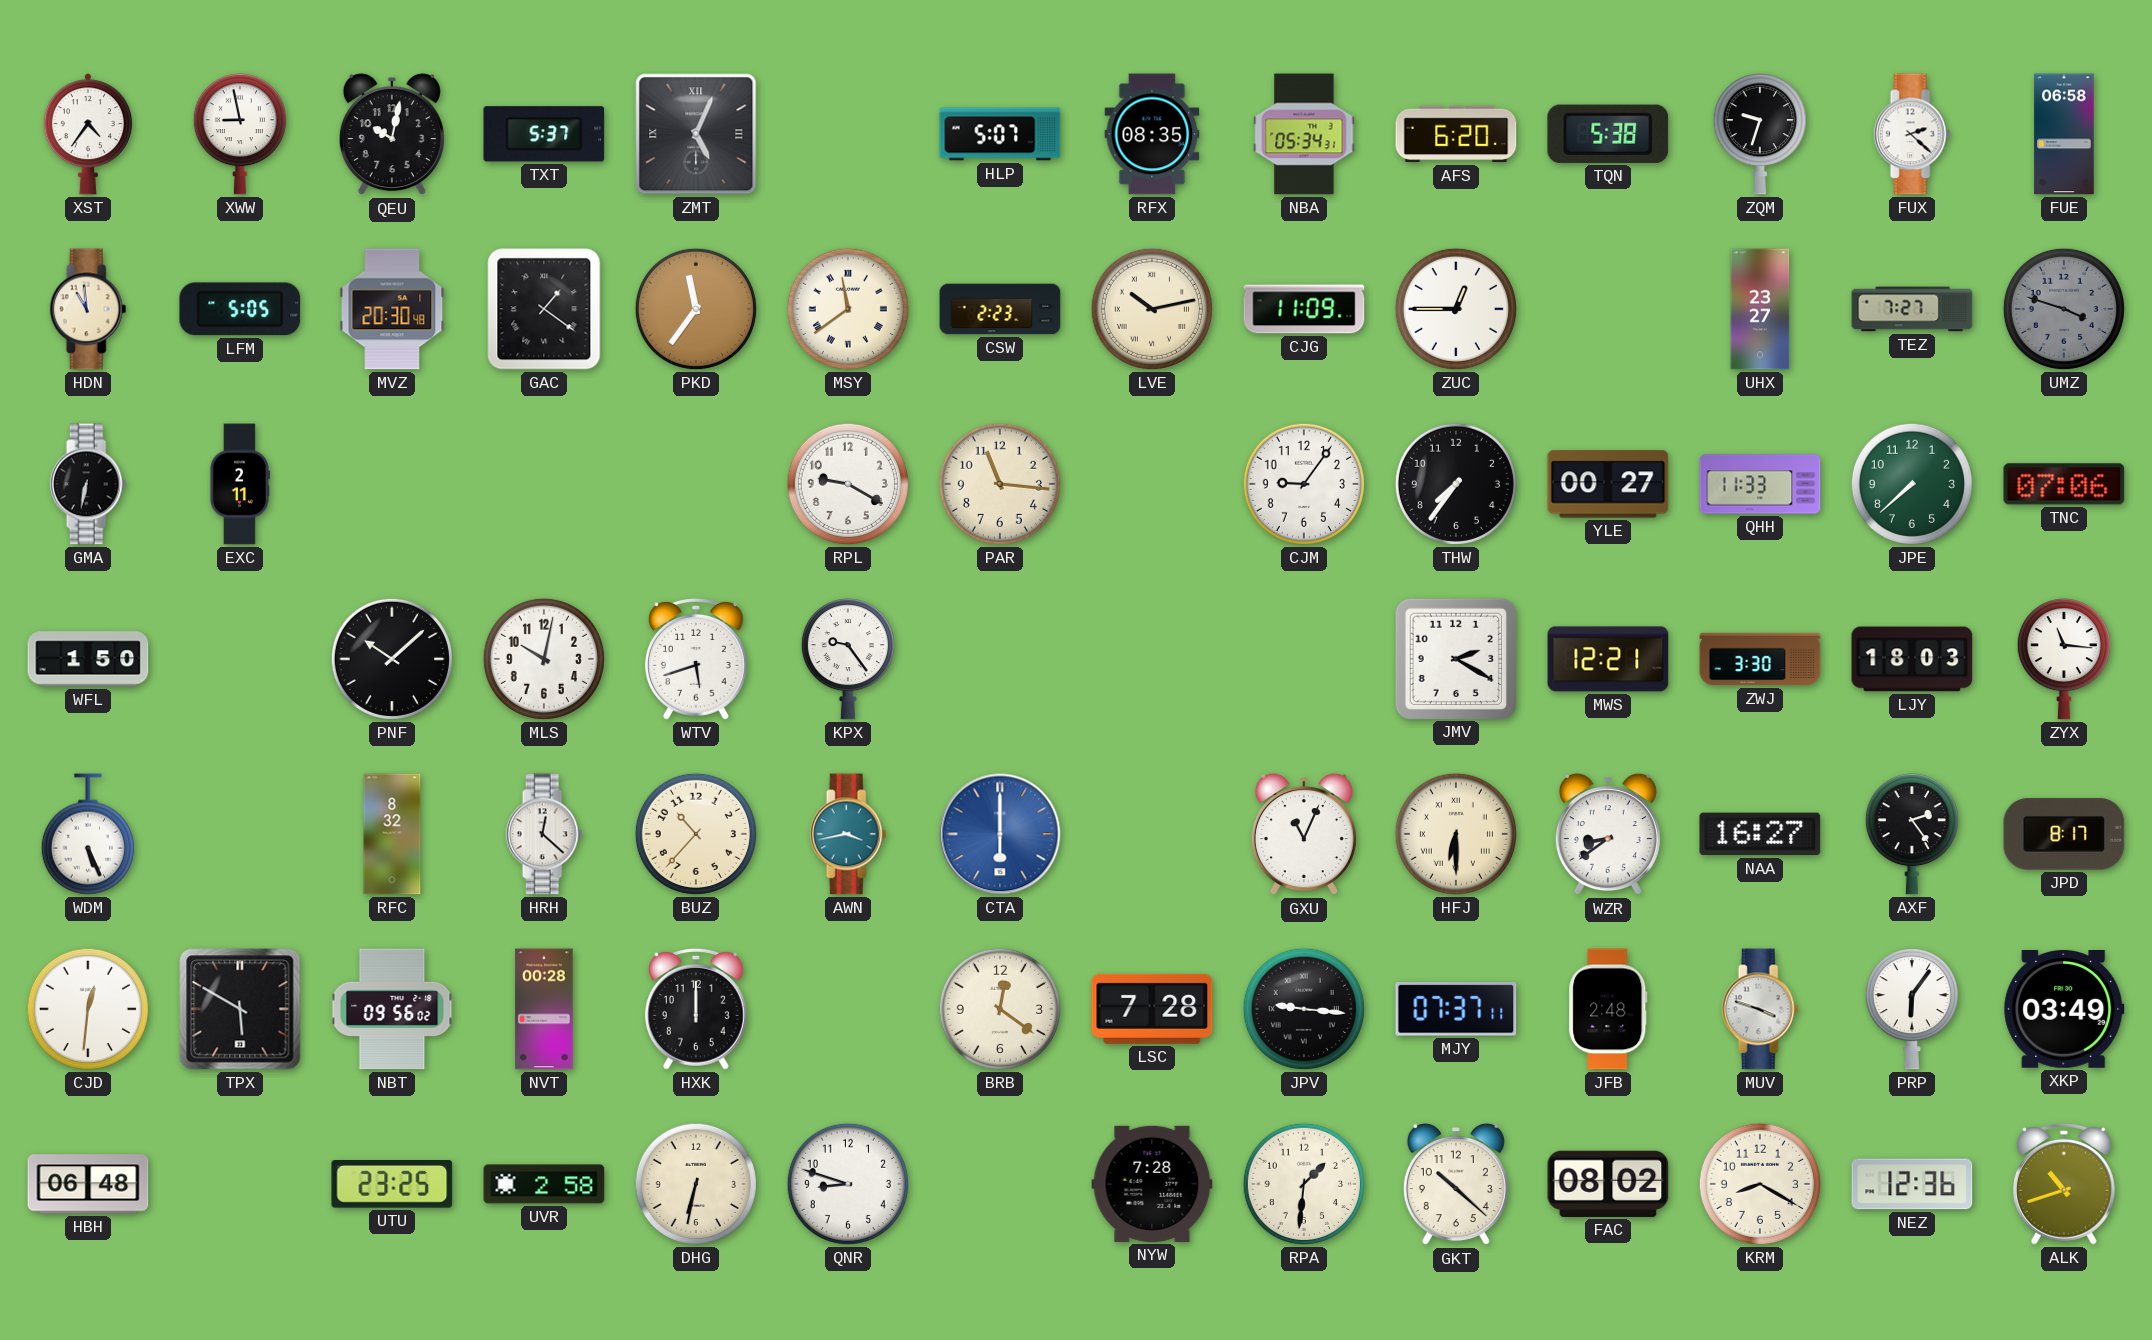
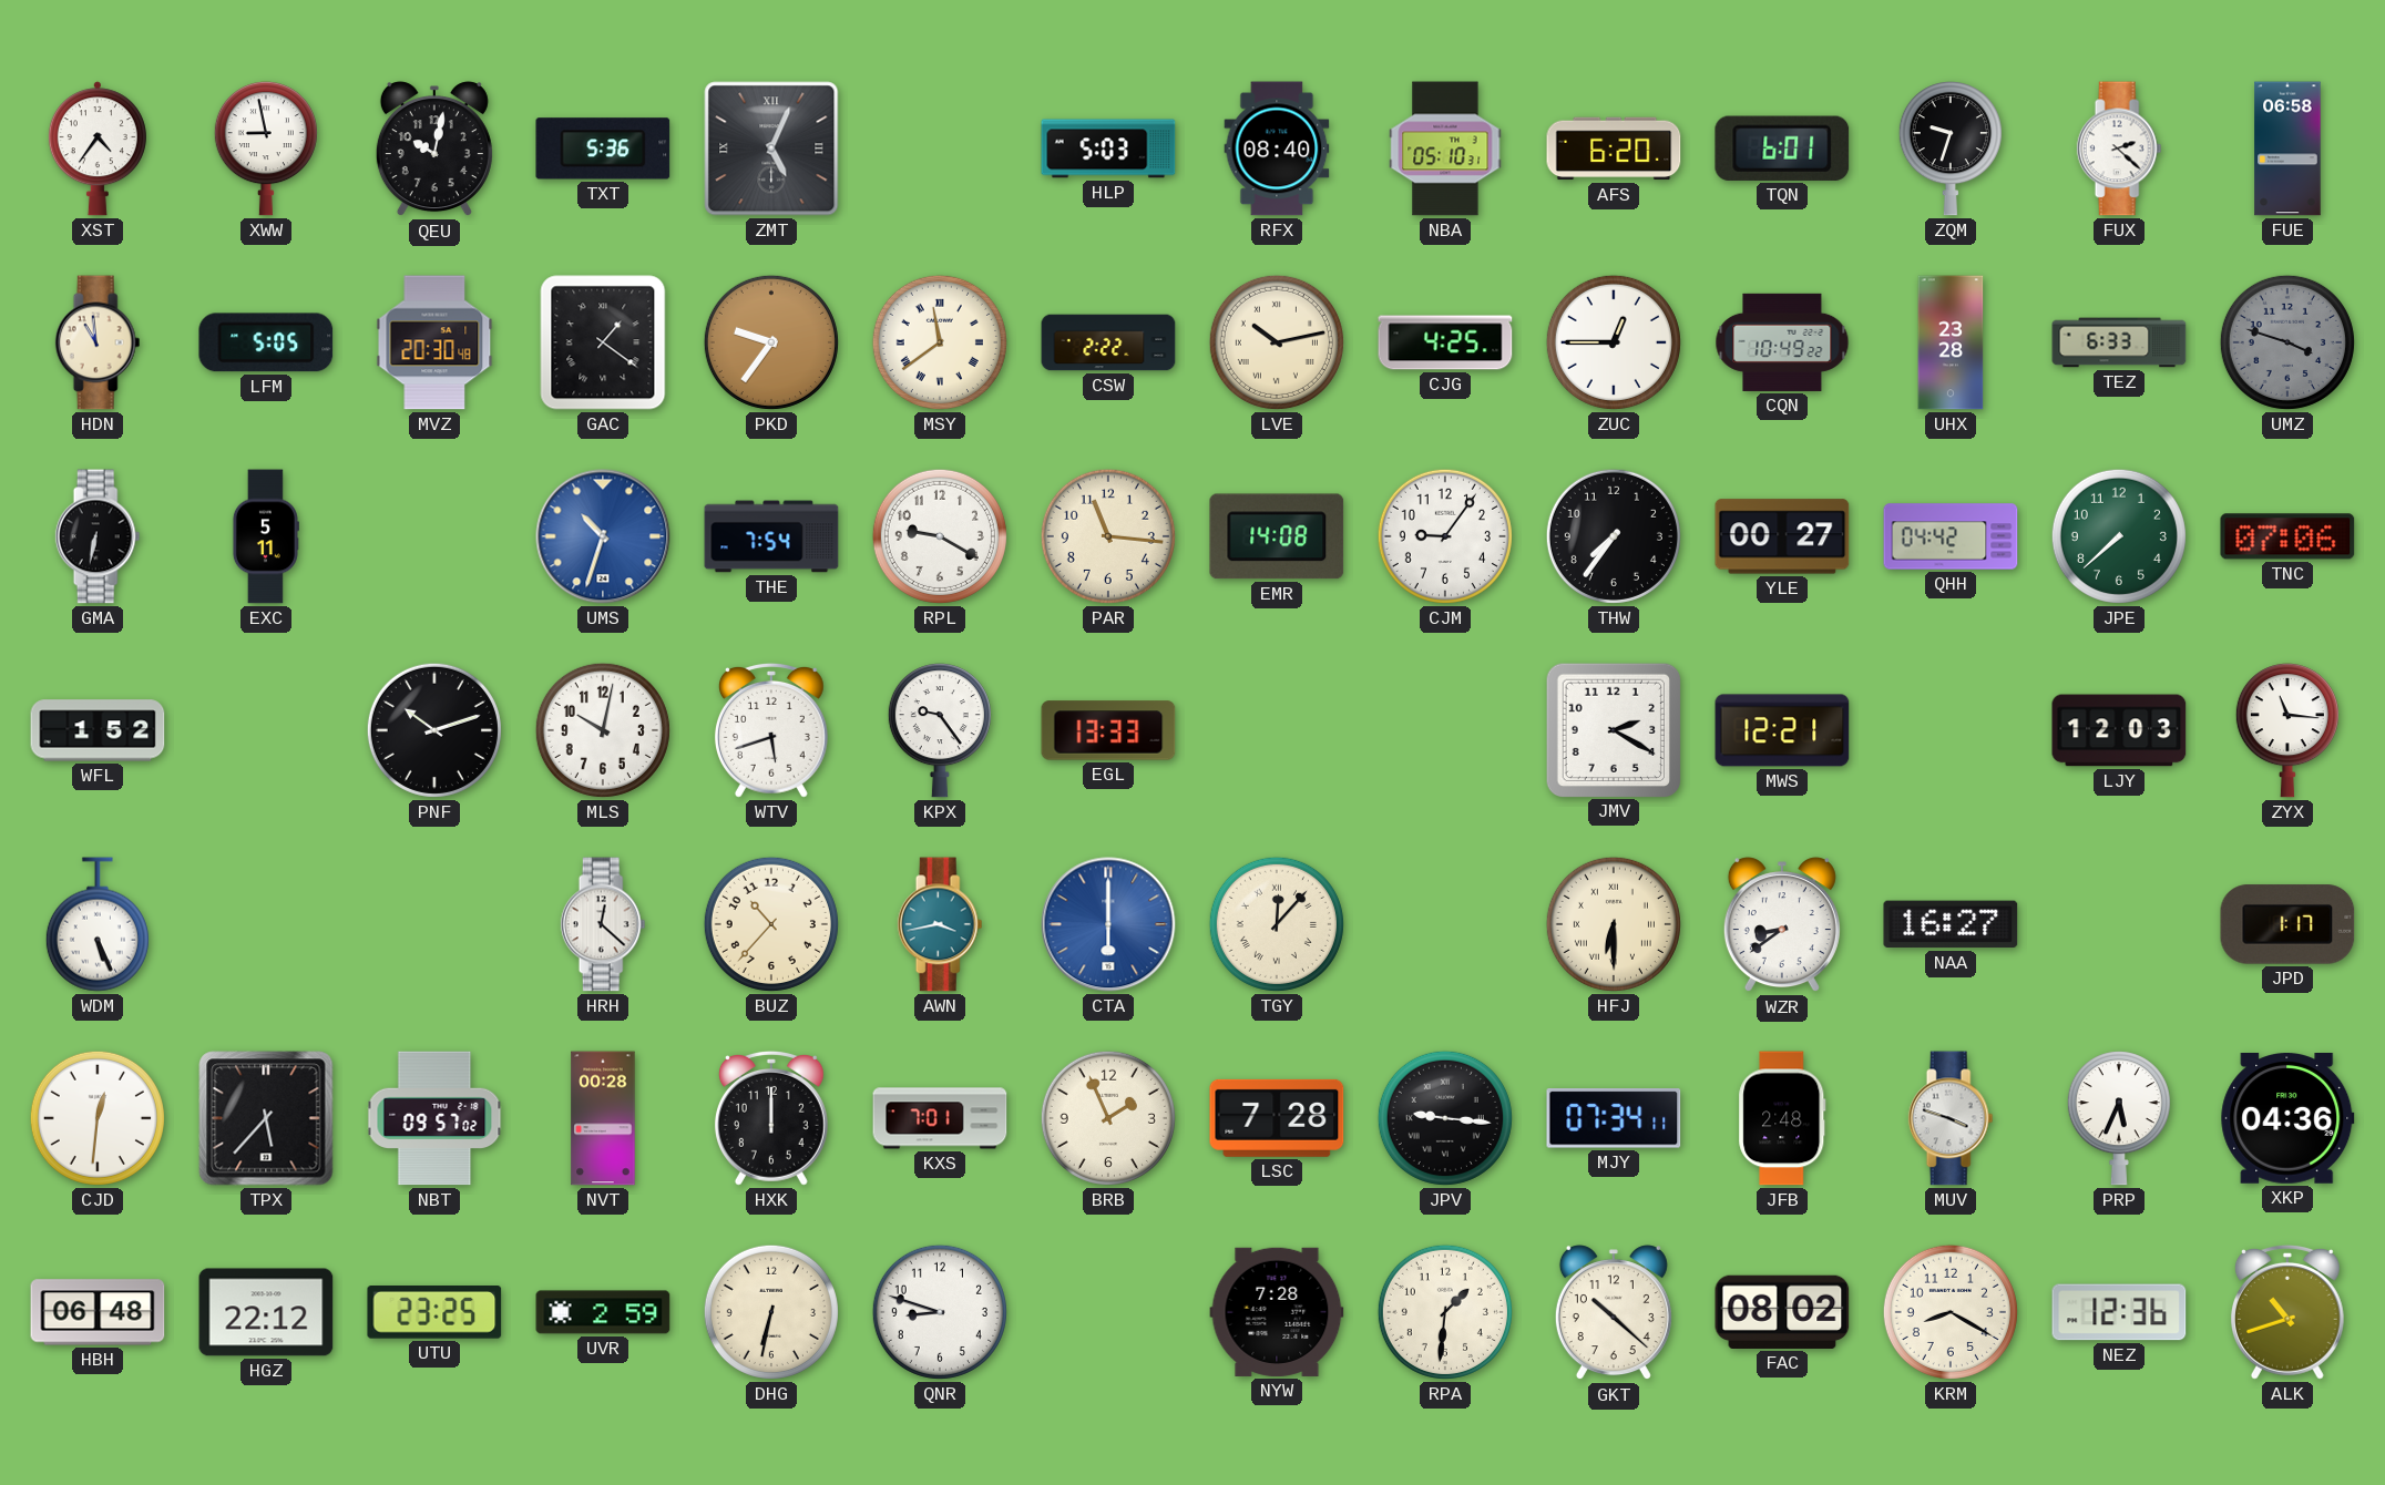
TXT: 5:37 -> 5:36
HLP: 5:07 -> 5:03
RFX: 08:35 -> 08:40
NBA: 05:34 -> 05:10
TQN: 5:38 -> 6:01
PKD: 11:36 -> 9:36
CSW: 2:23 -> 2:22
CJG: 11:09 -> 4:25
CQN: none -> 10:49
UHX: 23:27 -> 23:28
TEZ: 7:27 -> 6:33
EXC: 2:11 -> 5:11
UMS: none -> 10:33
THE: none -> 7:54
EMR: none -> 14:08
QHH: 11:33 -> 04:42
WFL: 1:50 -> 1:52
PNF: 10:08 -> 10:12
EGL: none -> 13:33
ZWJ: 3:30 -> none
LJY: 18:03 -> 12:03
RFC: 8:32 -> none
TGY: none -> 12:07
GXU: 11:04 -> none
AXF: 2:24 -> none
JPD: 8:17 -> 1:17
TPX: 5:50 -> 5:37
NBT: 09:56 -> 09:57
KXS: none -> 7:01
BRB: 12:21 -> 1:56
MJY: 07:37 -> 07:34
PRP: 6:06 -> 5:34
XKP: 03:49 -> 04:36
HGZ: none -> 22:12
UVR: 2:58 -> 2:59
